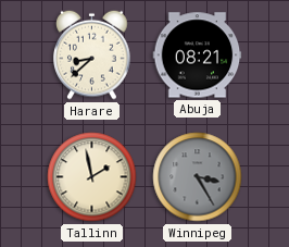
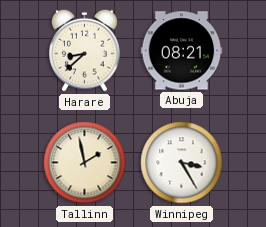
Winnipeg dial: grey -> white
